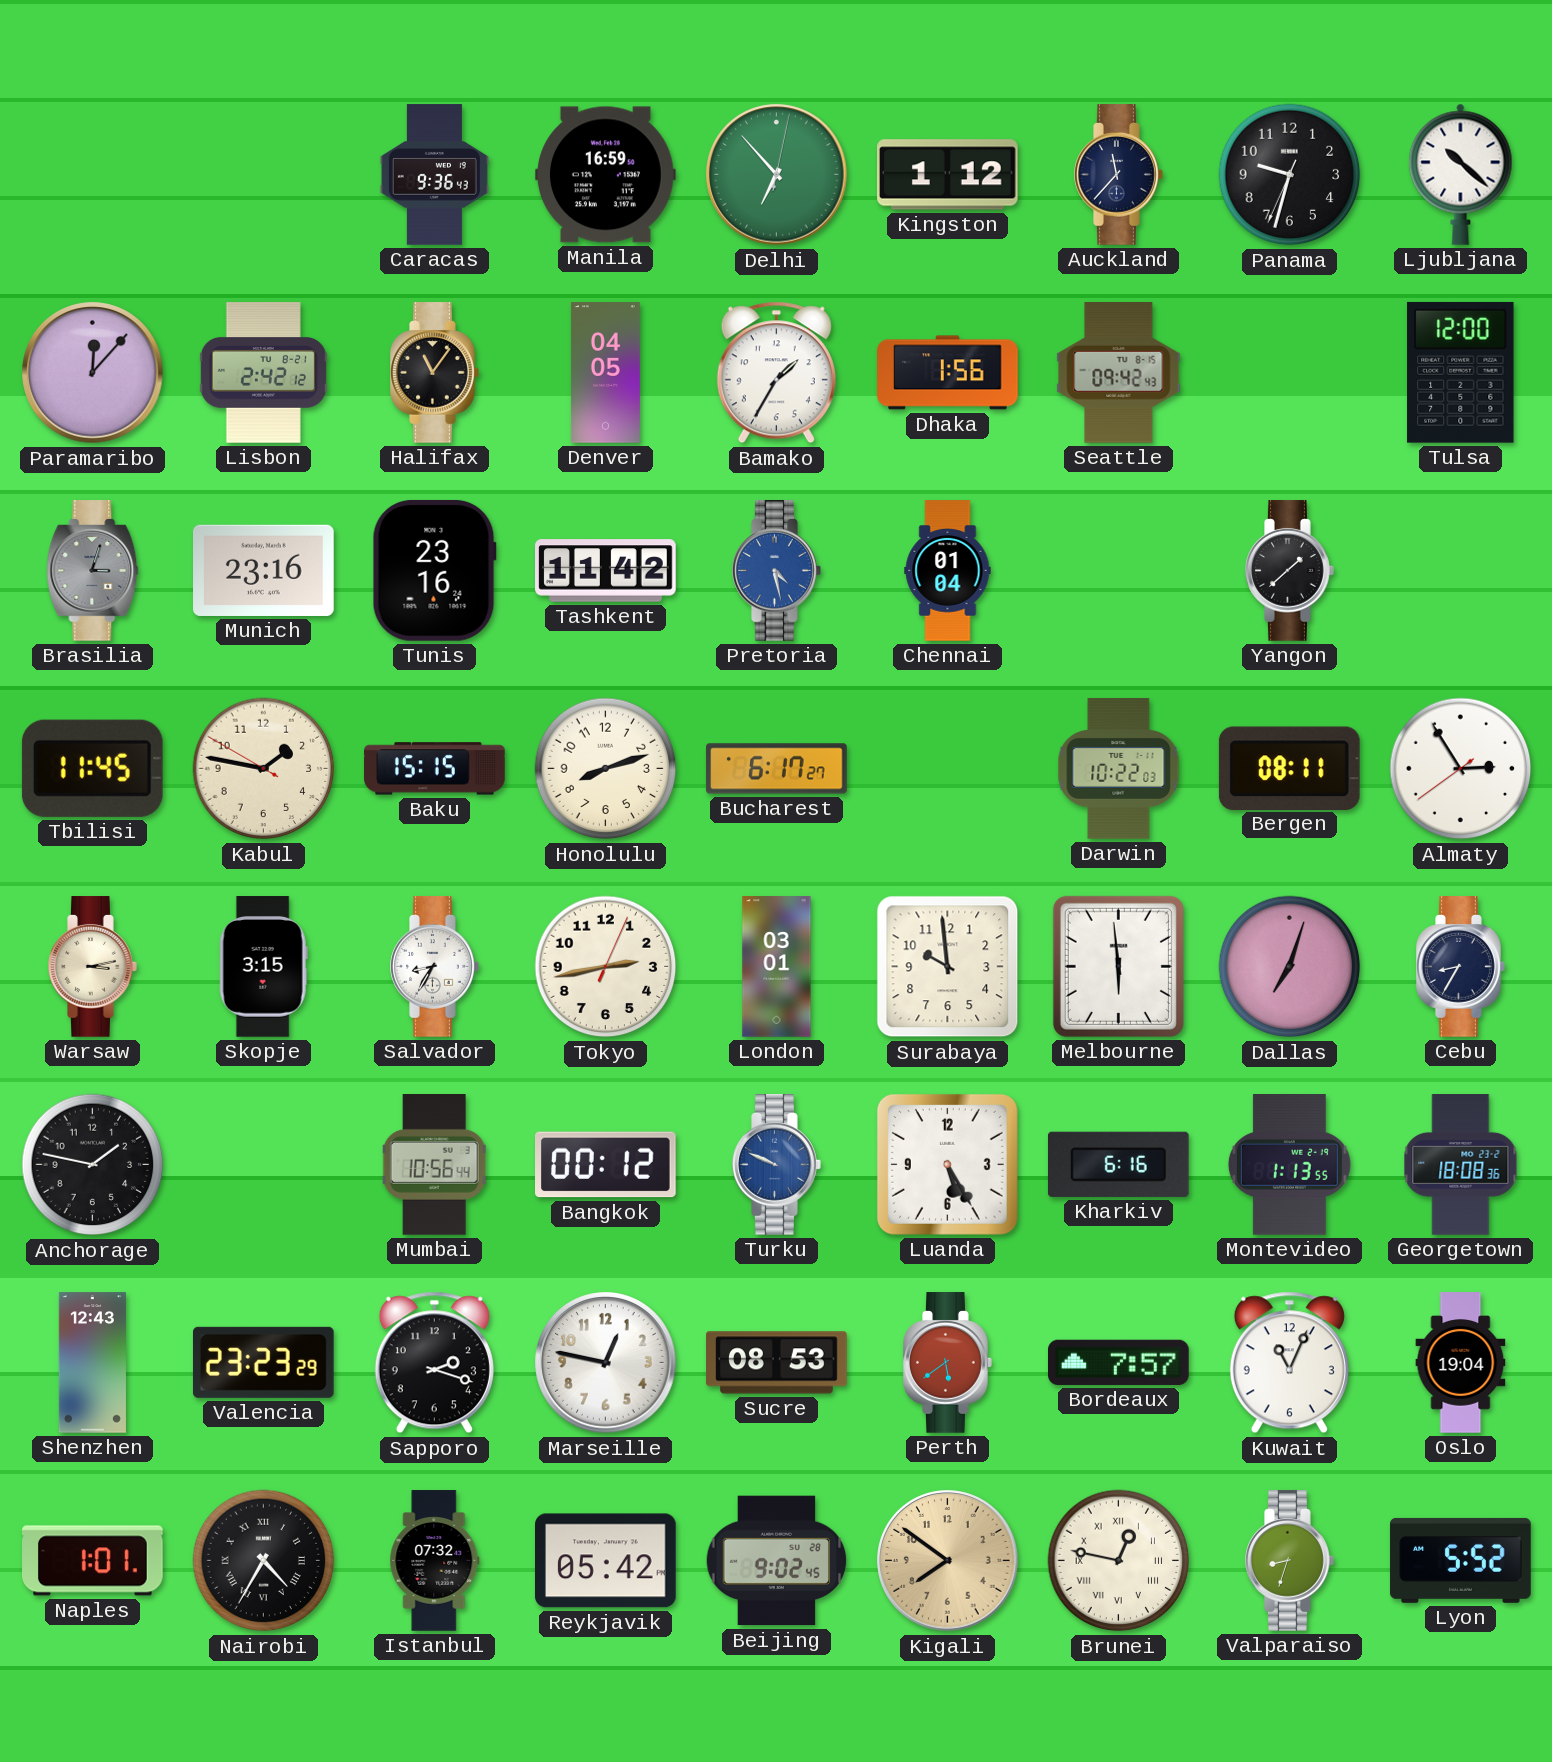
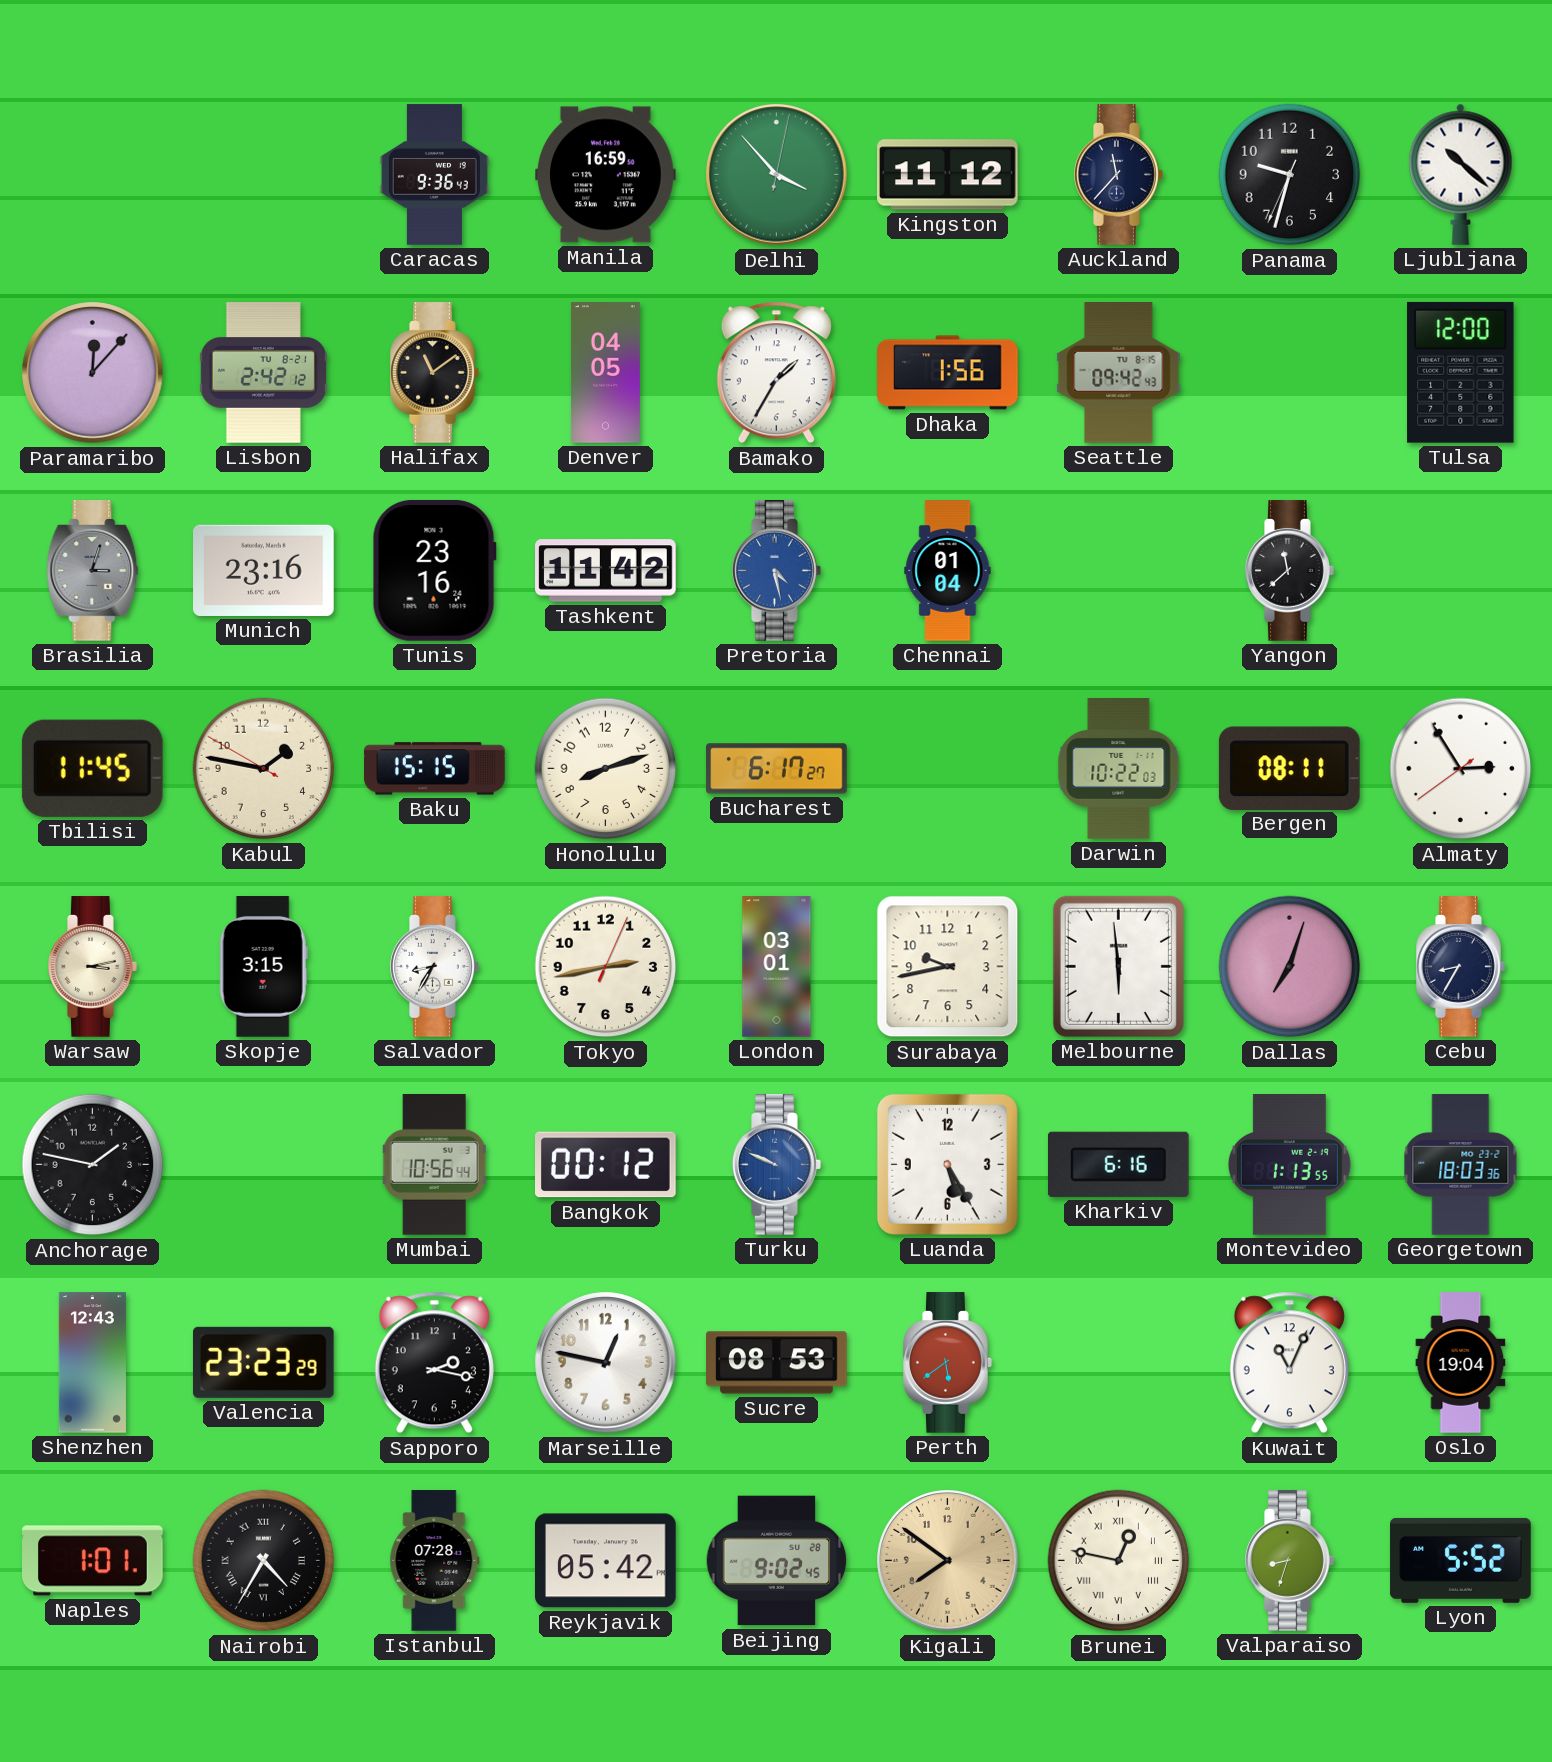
Delhi: 6:53 -> 3:53
Kingston: 1:12 -> 11:12
Halifax: 11:06 -> 11:09
Yangon: 1:38 -> 11:38
Surabaya: 9:59 -> 9:43
Georgetown: 18:08 -> 18:03
Sapporo: 2:18 -> 2:17
Bordeaux: 7:57 -> none
Istanbul: 07:32 -> 07:28
